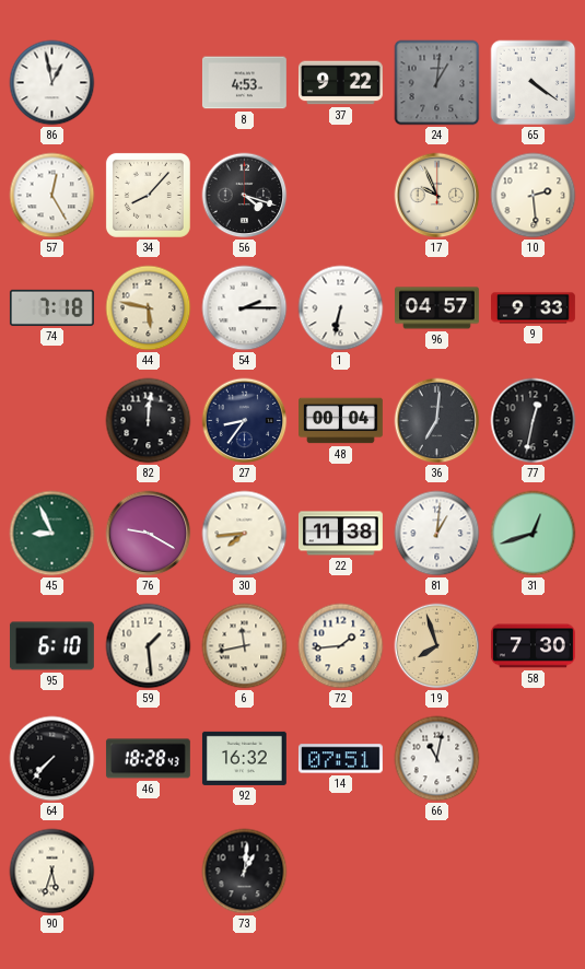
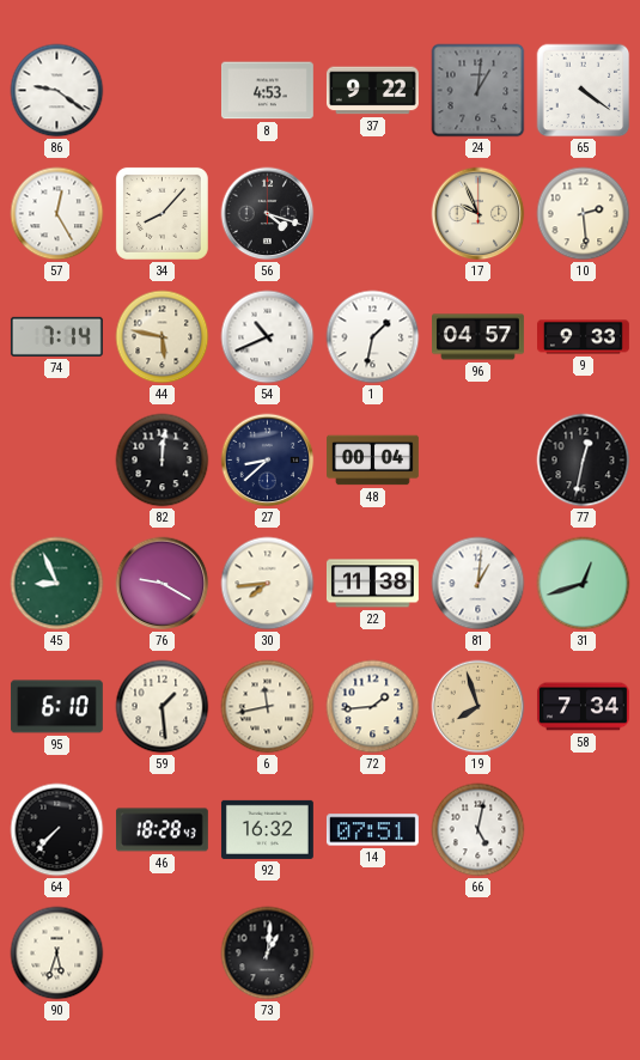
86: 12:58 -> 9:21
74: 7:18 -> 7:14
54: 2:15 -> 10:41
1: 6:32 -> 1:32
27: 8:36 -> 8:38
36: 7:01 -> none
58: 7:30 -> 7:34
66: 11:02 -> 5:02
